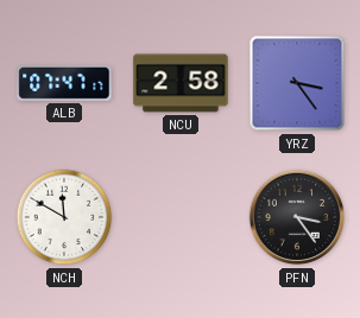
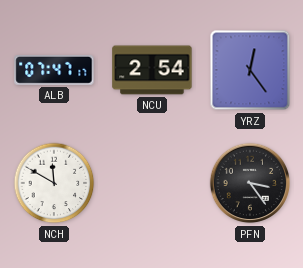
NCU: 2:58 -> 2:54
YRZ: 3:24 -> 12:24
